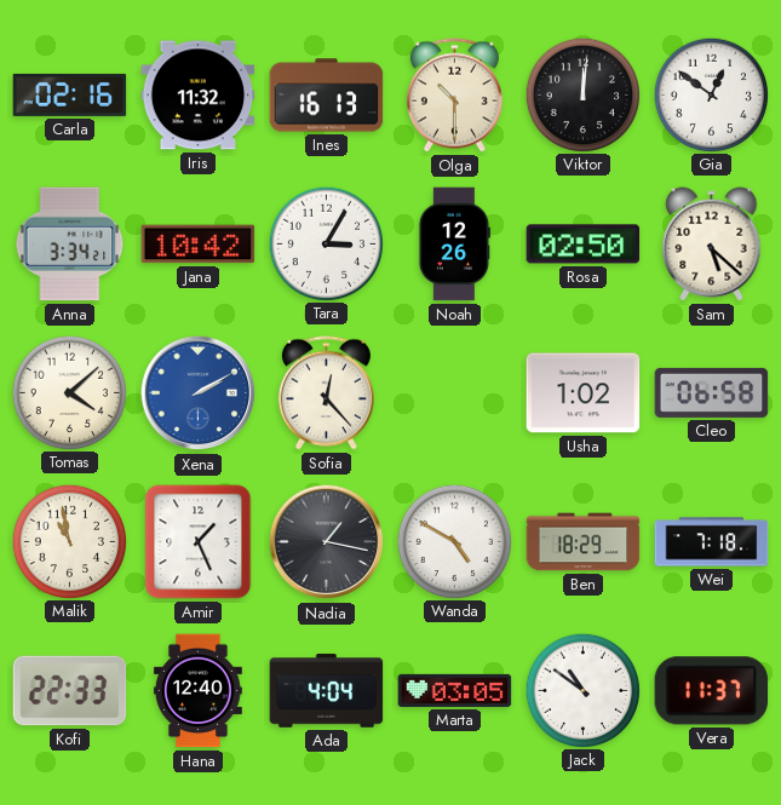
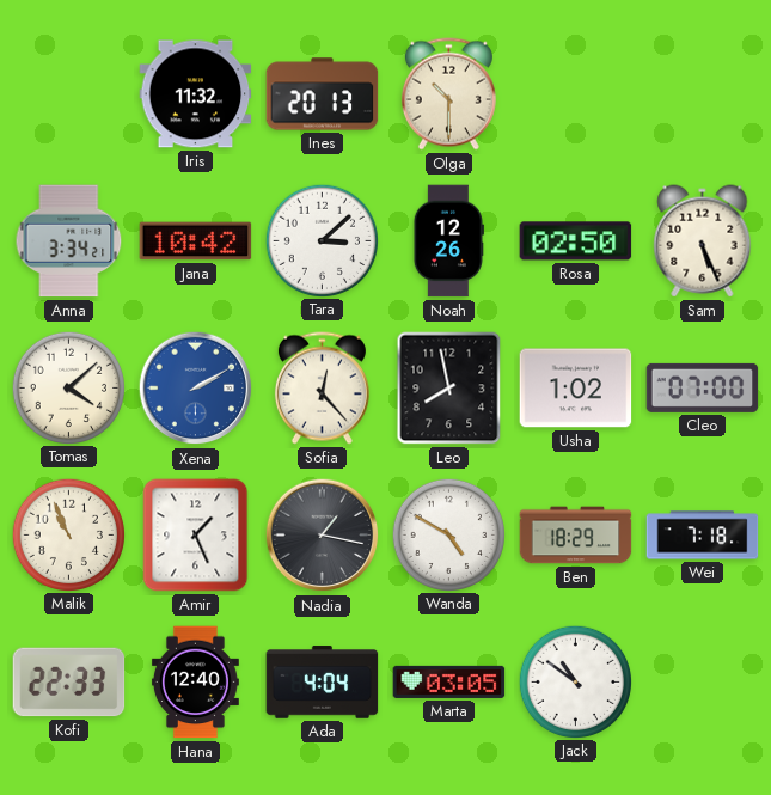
Carla: 02:16 -> none
Ines: 16:13 -> 20:13
Viktor: 12:01 -> none
Gia: 12:51 -> none
Tara: 3:05 -> 3:08
Sam: 5:22 -> 5:26
Leo: none -> 7:58
Cleo: 06:58 -> 07:00
Malik: 10:58 -> 10:56
Vera: 11:37 -> none
